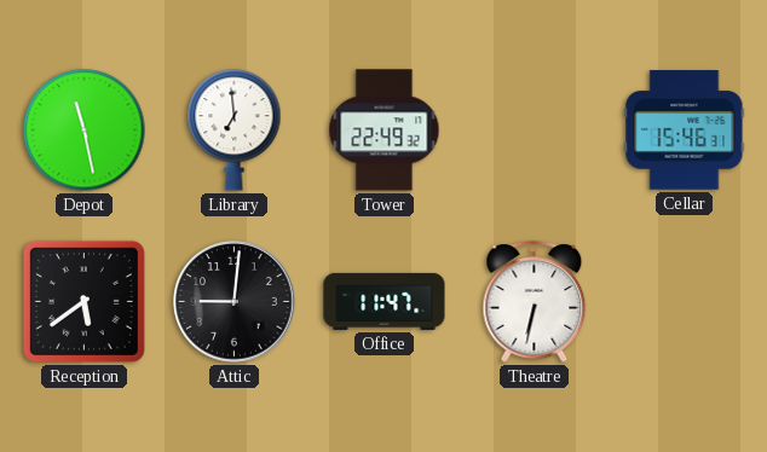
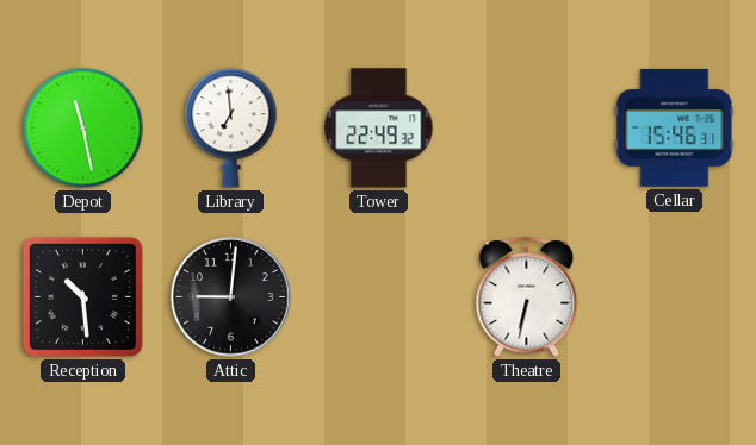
Reception: 5:39 -> 10:29
Office: 11:47 -> none
